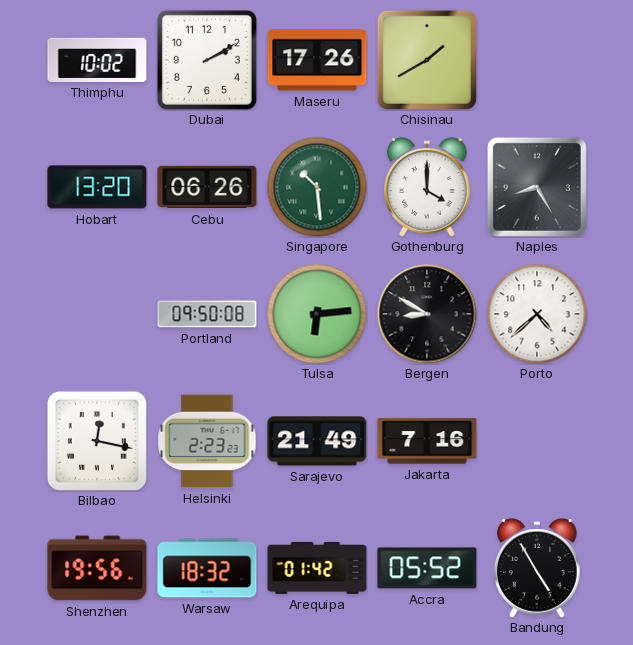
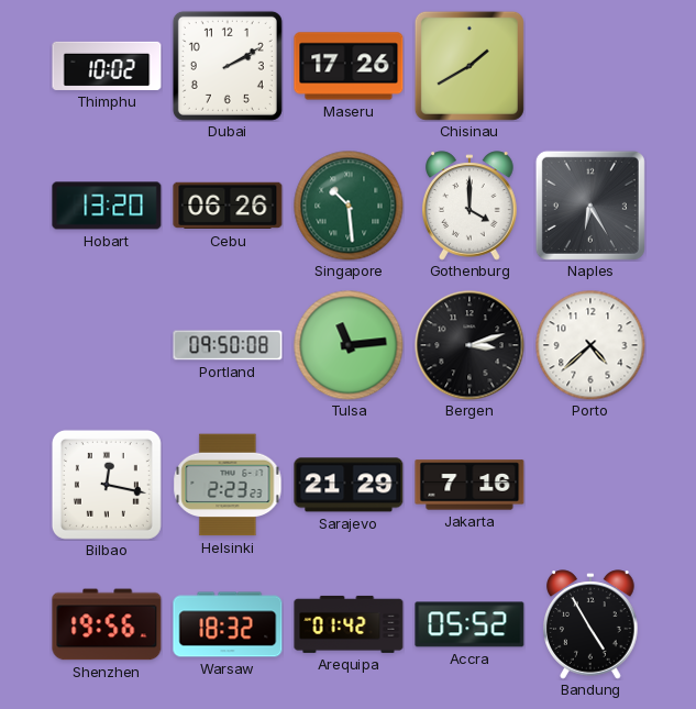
Naples: 8:25 -> 6:25
Tulsa: 6:14 -> 11:14
Bergen: 8:50 -> 3:12
Sarajevo: 21:49 -> 21:29
